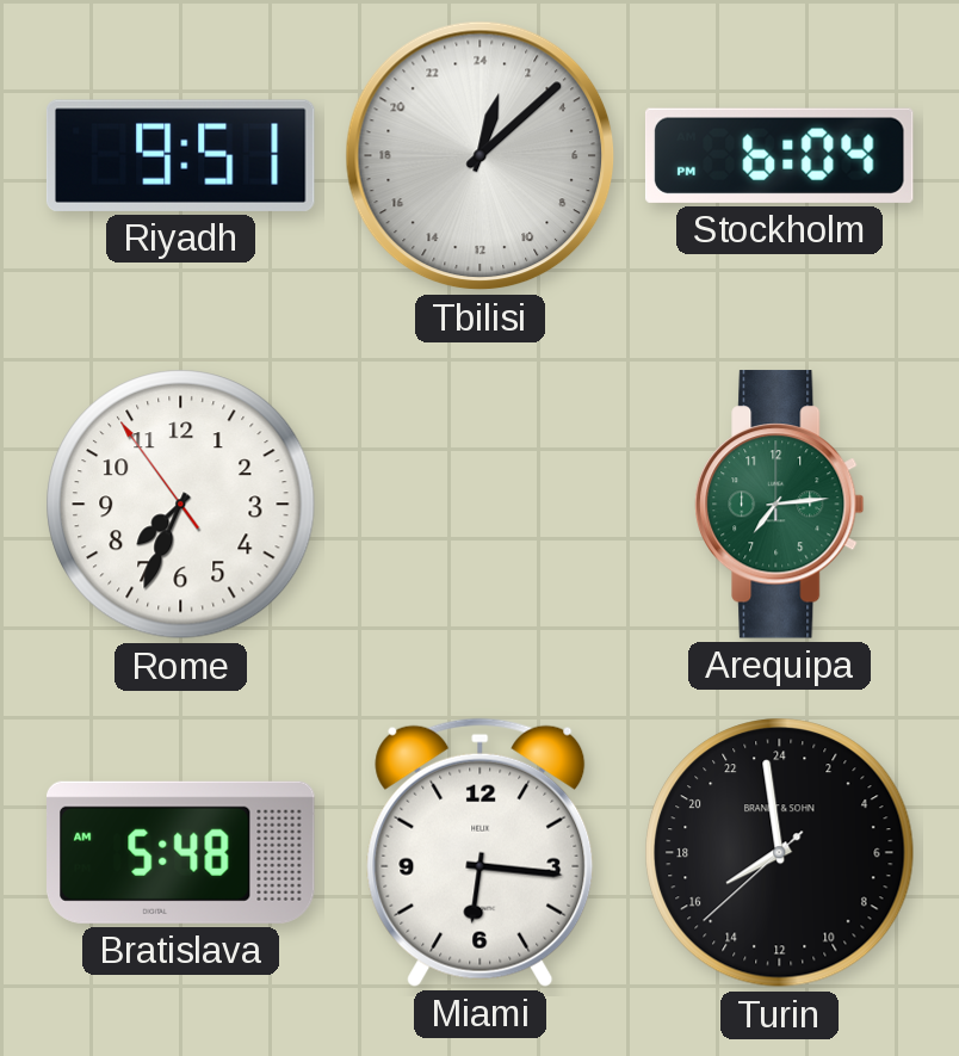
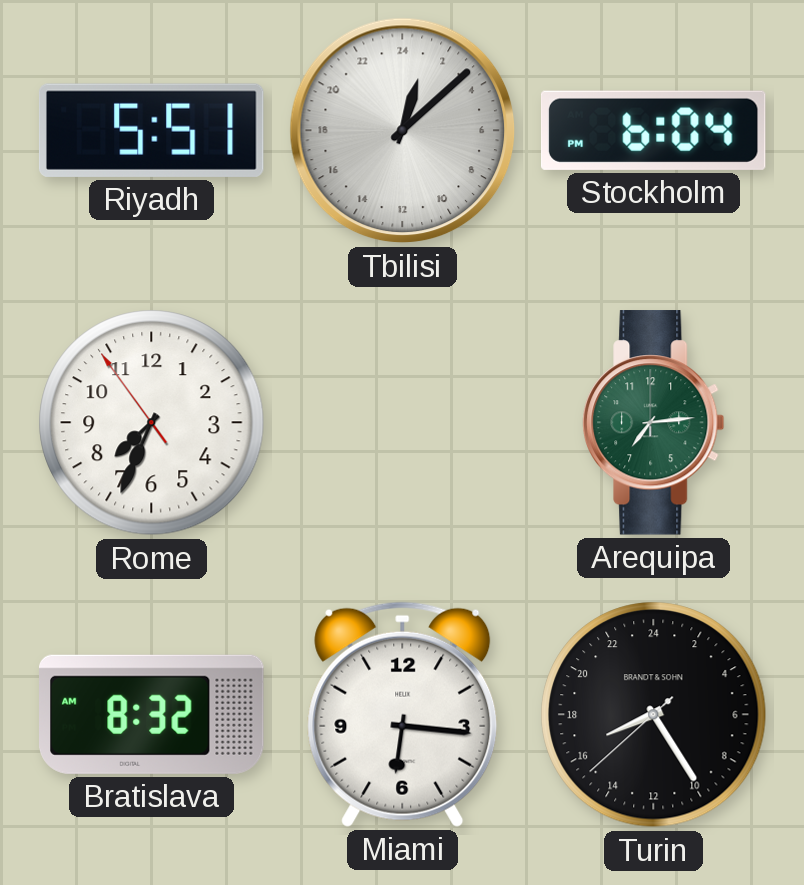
Riyadh: 9:51 -> 5:51
Bratislava: 5:48 -> 8:32
Turin: 15:58 -> 16:24
